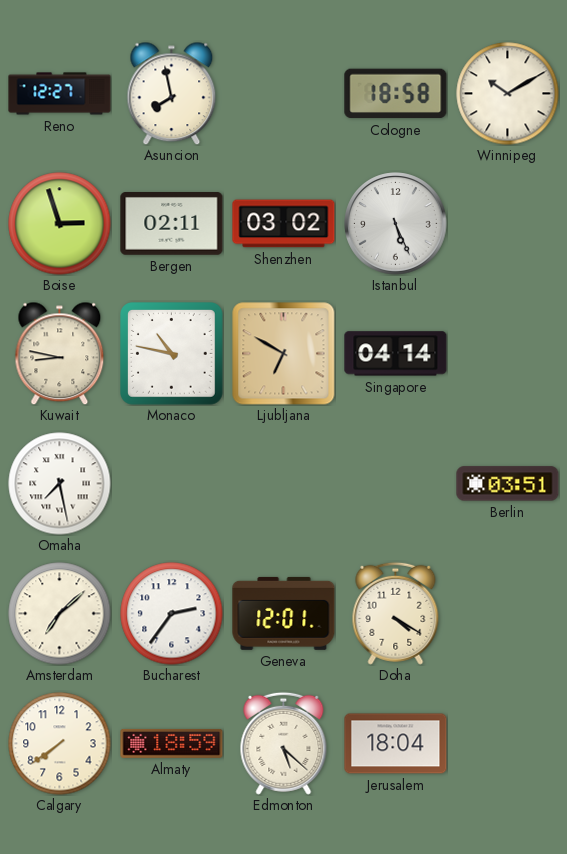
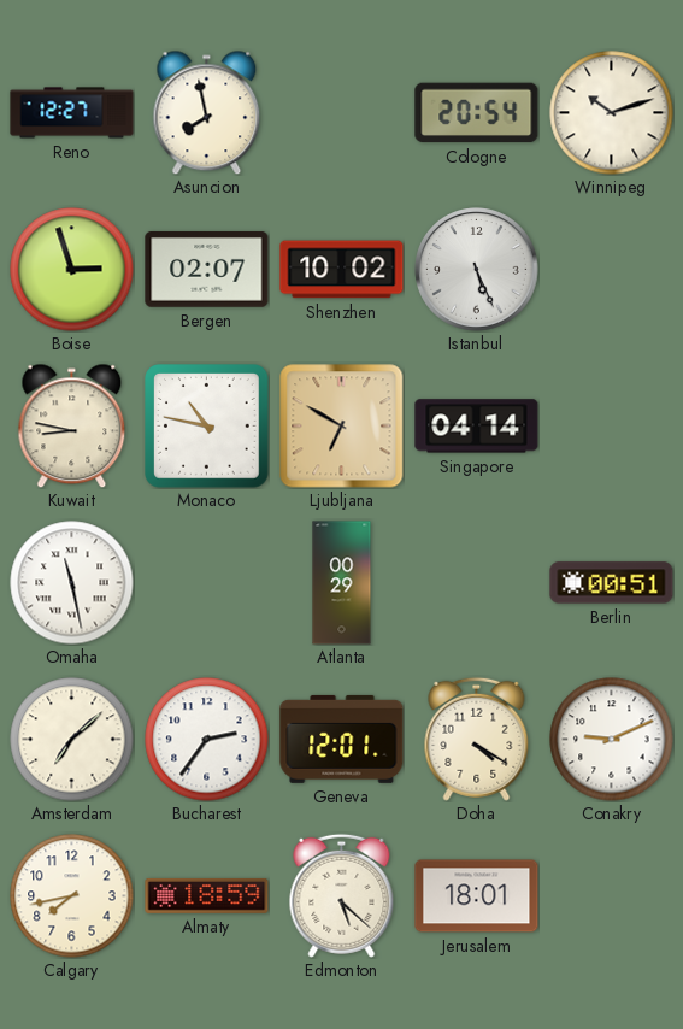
Cologne: 18:58 -> 20:54
Winnipeg: 10:10 -> 10:12
Bergen: 02:11 -> 02:07
Shenzhen: 03:02 -> 10:02
Omaha: 7:28 -> 11:28
Atlanta: none -> 00:29
Berlin: 03:51 -> 00:51
Conakry: none -> 9:11
Calgary: 7:39 -> 7:43
Jerusalem: 18:04 -> 18:01
